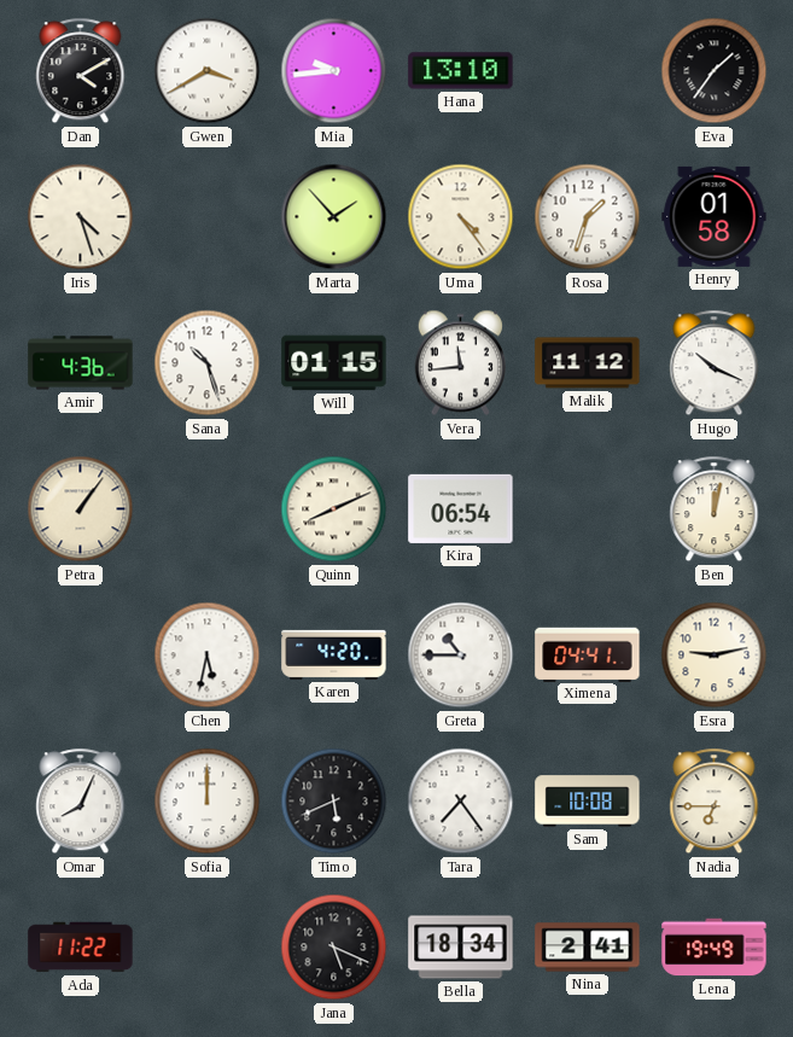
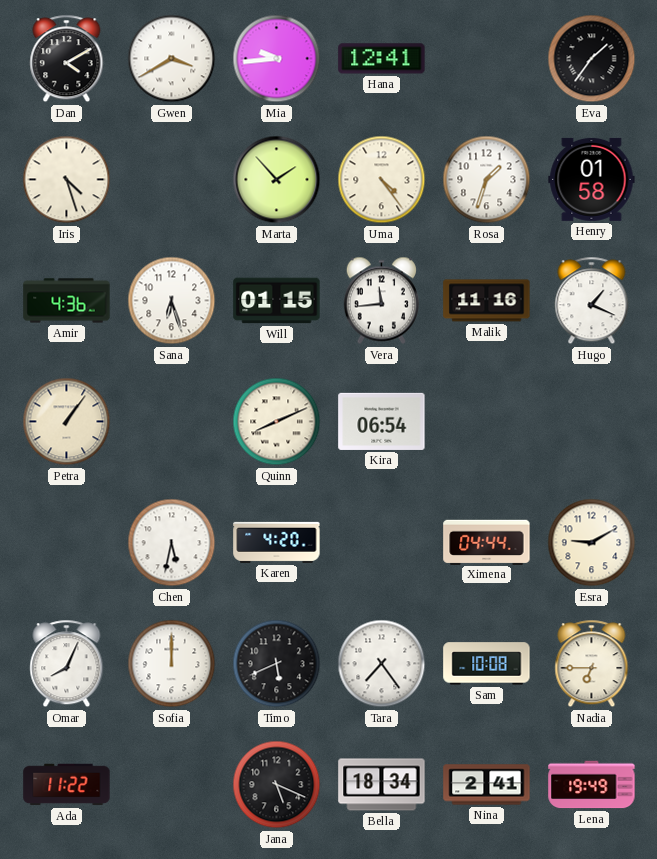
Hana: 13:10 -> 12:41
Sana: 10:27 -> 6:27
Malik: 11:12 -> 11:16
Hugo: 10:19 -> 1:19
Ben: 12:02 -> none
Greta: 10:45 -> none
Ximena: 04:41 -> 04:44
Esra: 9:13 -> 9:10
